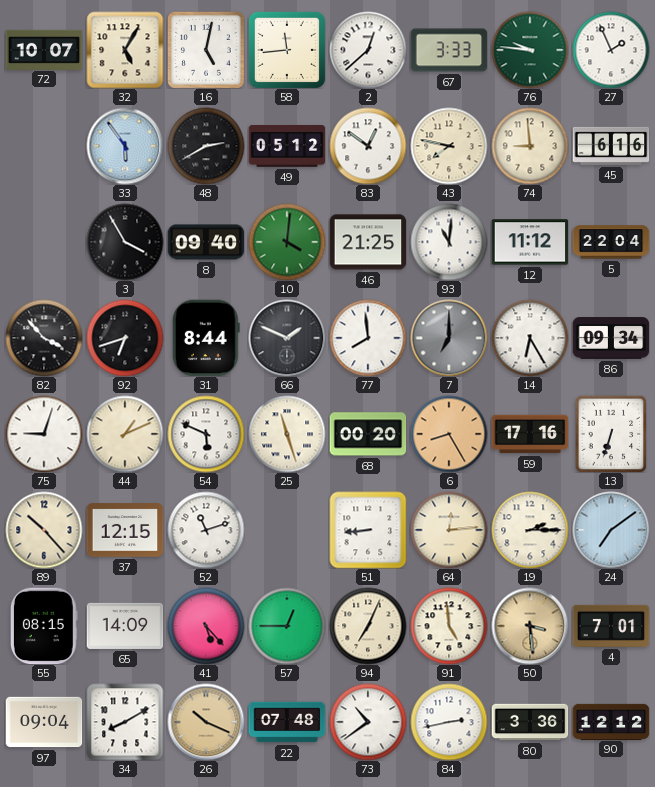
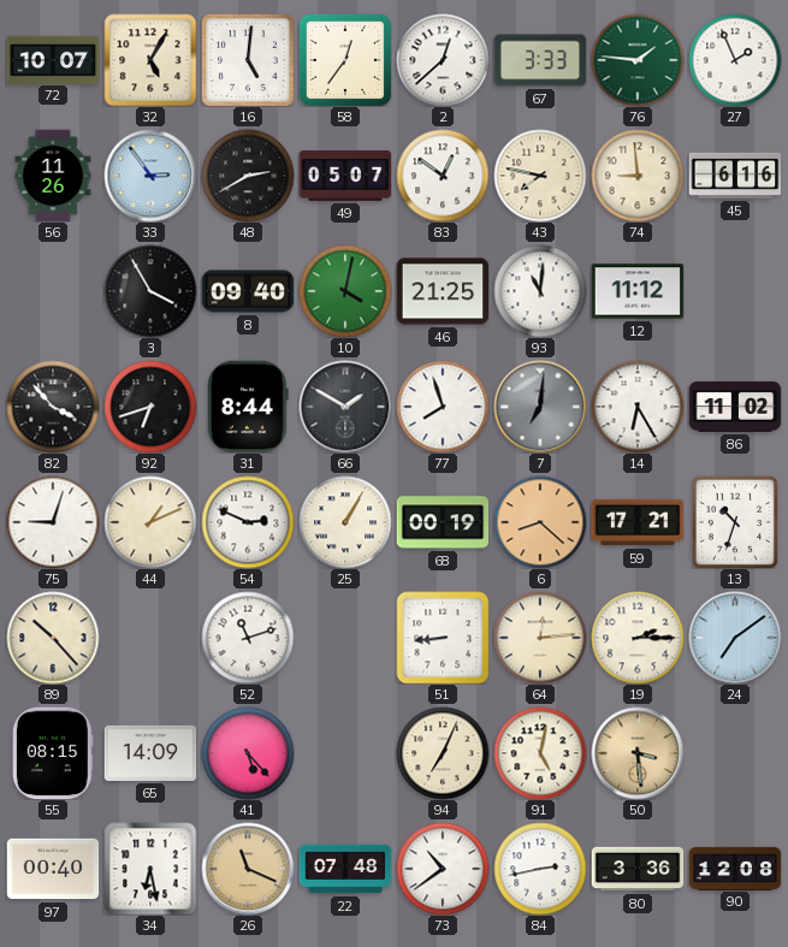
16: 5:02 -> 5:01
58: 11:44 -> 12:36
76: 9:46 -> 1:46
56: none -> 11:26
33: 5:54 -> 2:54
49: 05:12 -> 05:07
10: 4:01 -> 4:02
5: 22:04 -> none
66: 1:49 -> 1:50
77: 7:59 -> 7:57
7: 7:00 -> 7:01
86: 09:34 -> 11:02
54: 5:49 -> 2:49
25: 11:27 -> 1:05
68: 00:20 -> 00:19
6: 8:25 -> 8:22
59: 17:16 -> 17:21
13: 6:33 -> 10:33
37: 12:15 -> none
57: 12:45 -> none
91: 4:59 -> 5:02
4: 7:01 -> none
97: 09:04 -> 00:40
34: 8:10 -> 6:28
26: 10:19 -> 11:19
90: 12:12 -> 12:08
